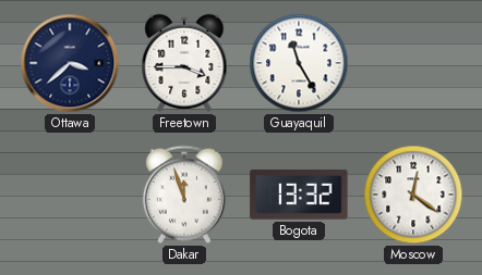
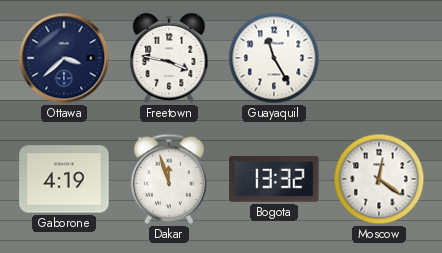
Freetown: 3:45 -> 3:47
Gaborone: none -> 4:19
